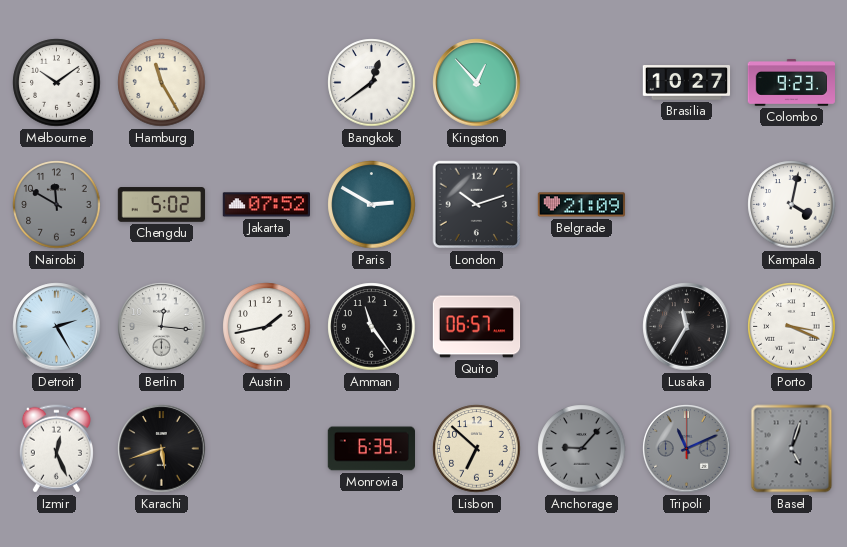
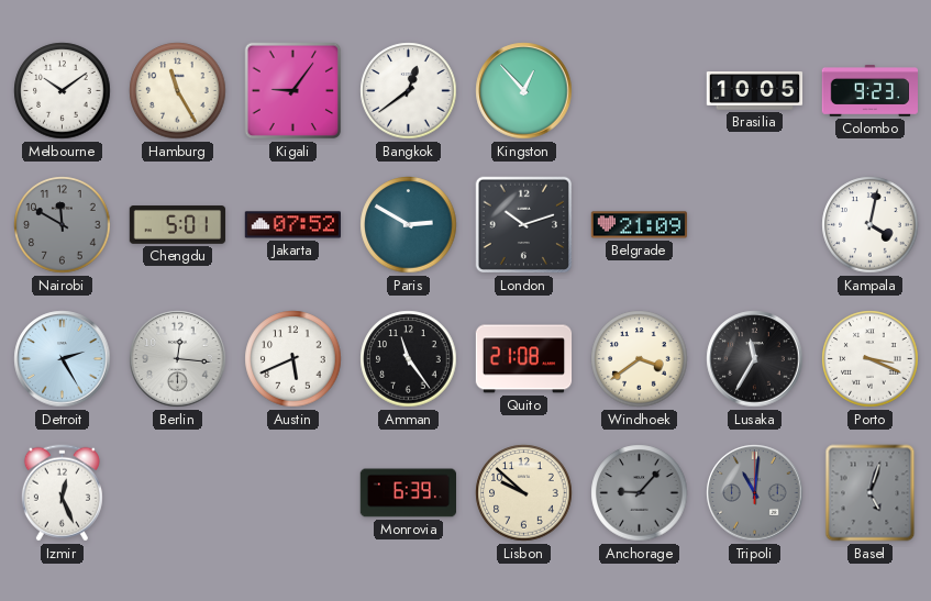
Kigali: none -> 9:06
Brasilia: 10:27 -> 10:05
Chengdu: 5:02 -> 5:01
Austin: 1:43 -> 5:41
Quito: 06:57 -> 21:08
Windhoek: none -> 3:39
Karachi: 5:42 -> none
Lisbon: 6:52 -> 9:52
Tripoli: 11:11 -> 11:01
